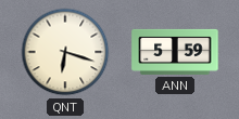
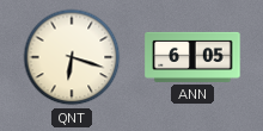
ANN: 5:59 -> 6:05
